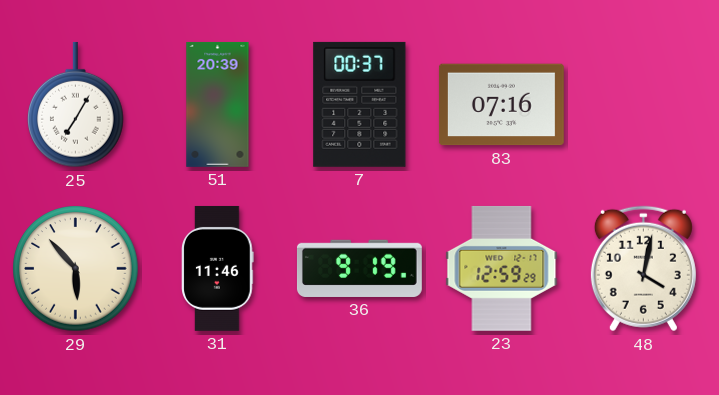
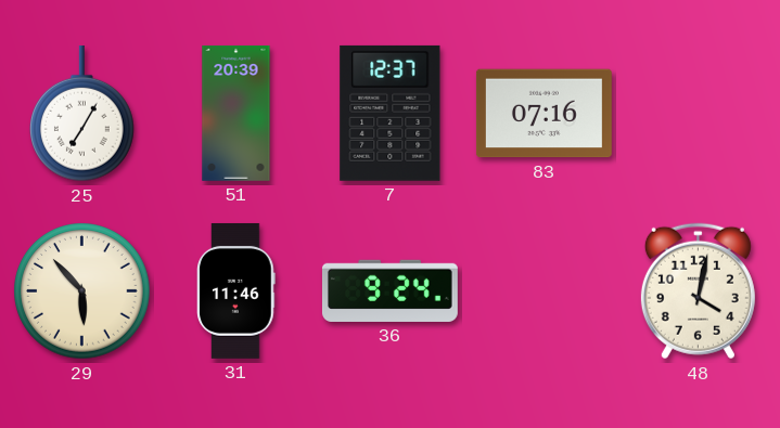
7: 00:37 -> 12:37
36: 9:19 -> 9:24
23: 12:59 -> none
